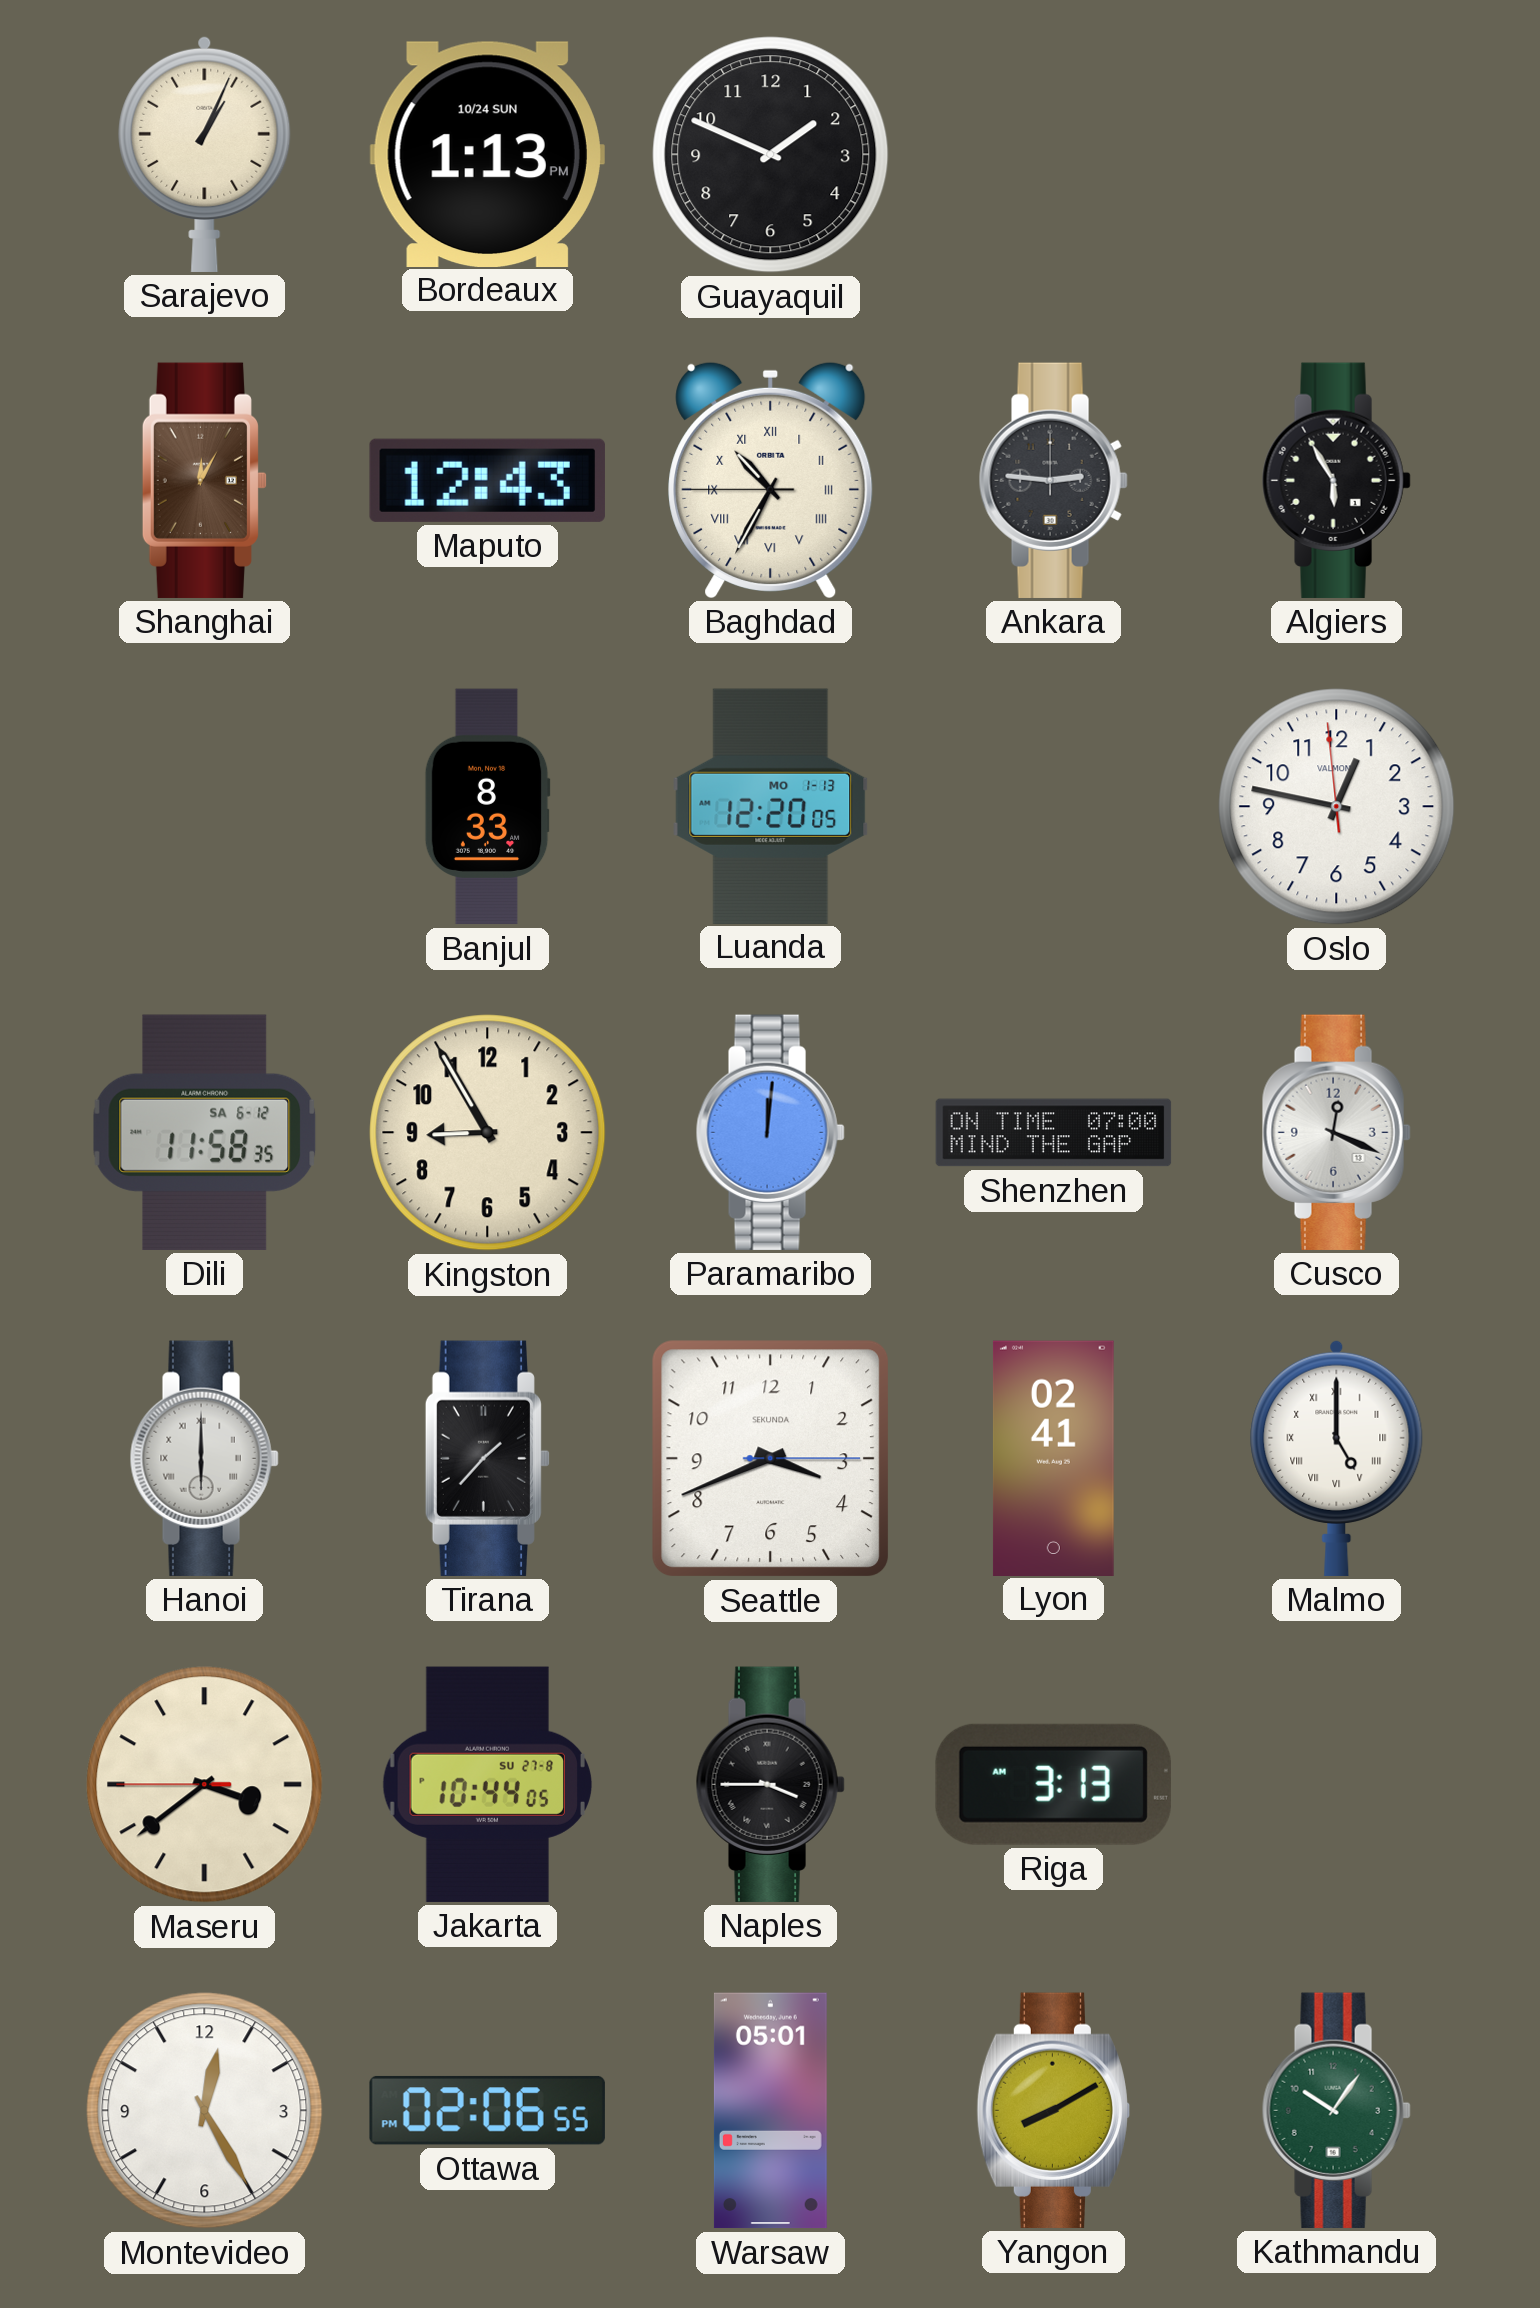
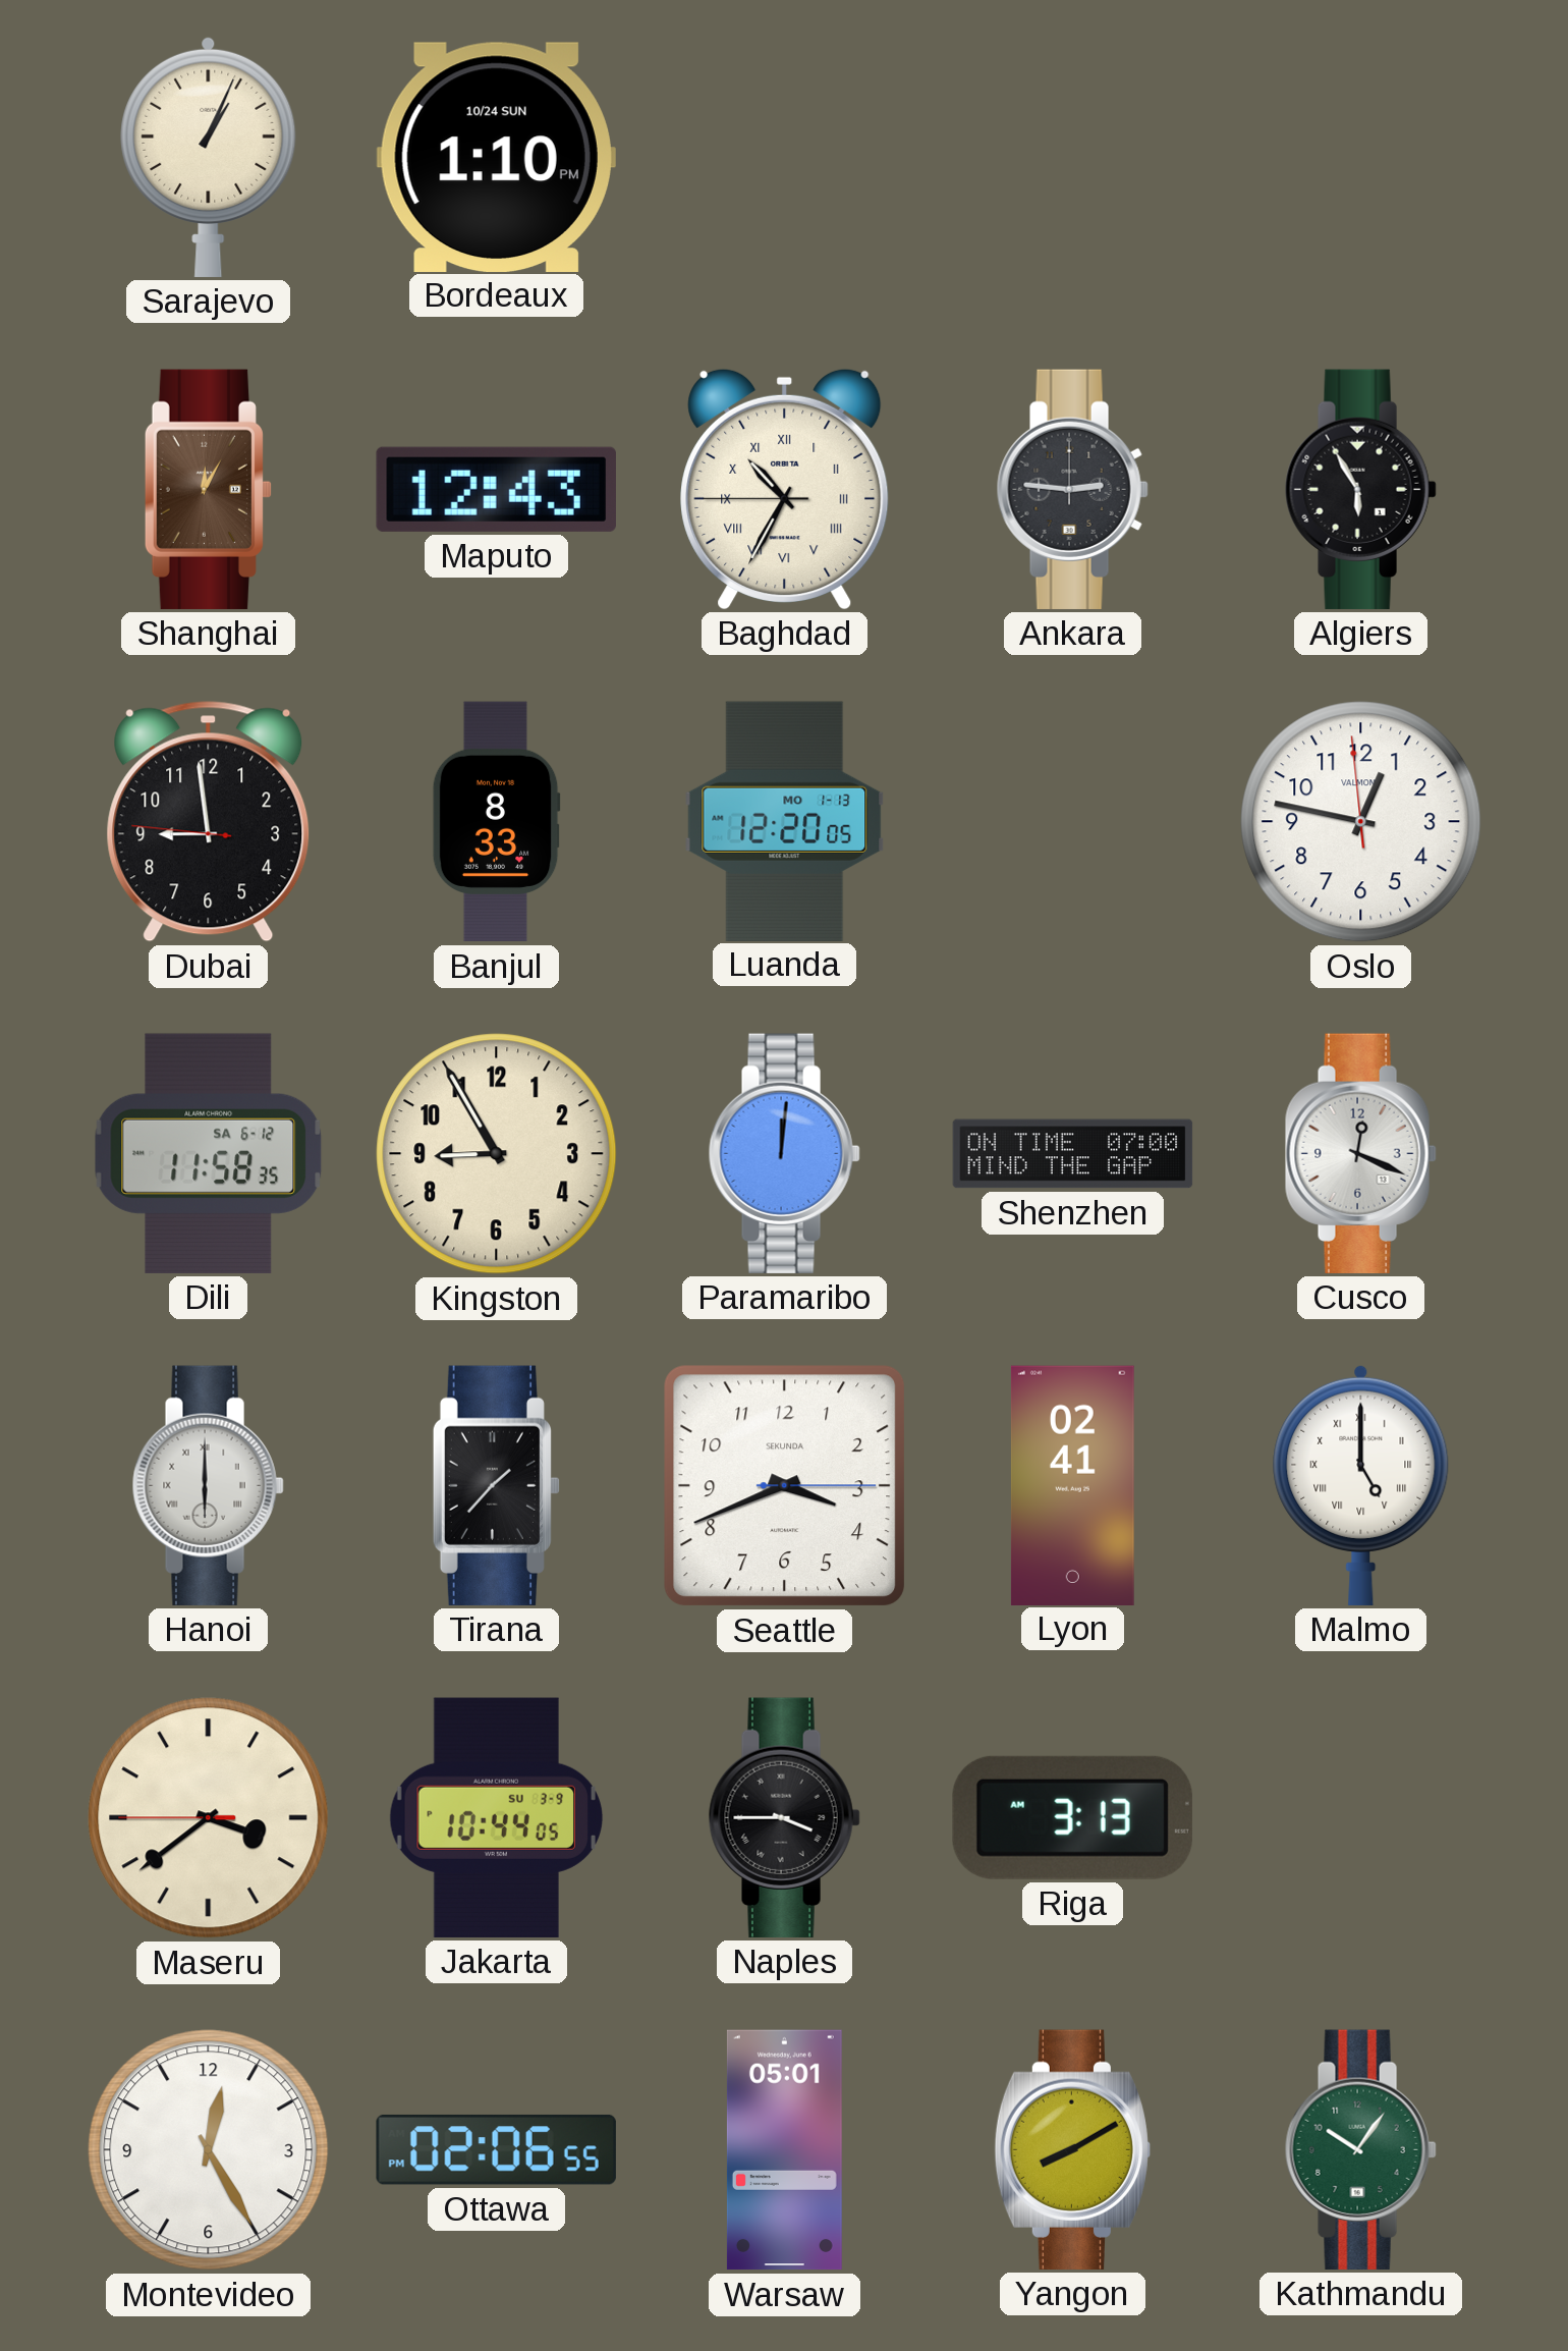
Bordeaux: 1:13 -> 1:10
Guayaquil: 1:49 -> none
Dubai: none -> 8:58
Jakarta date: SU 27-8 -> SU 3-9
